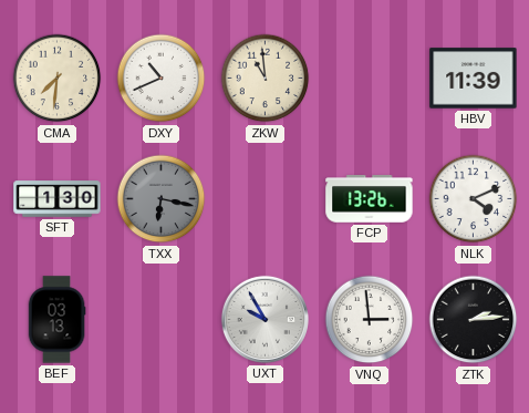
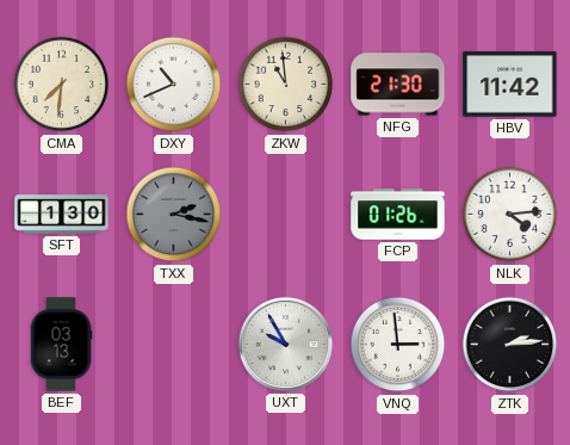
NFG: none -> 21:30
HBV: 11:39 -> 11:42
TXX: 6:17 -> 2:17
FCP: 13:26 -> 01:26
NLK: 4:11 -> 4:14
